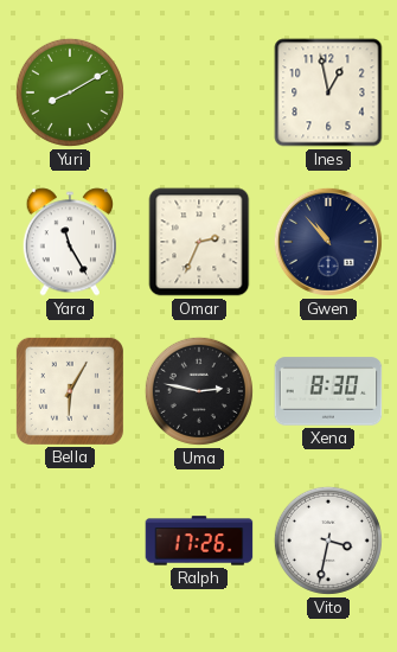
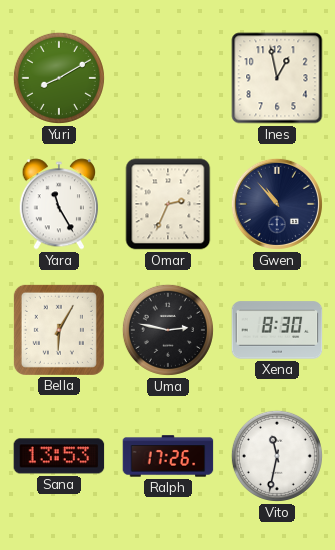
Sana: none -> 13:53
Vito: 3:32 -> 11:32
